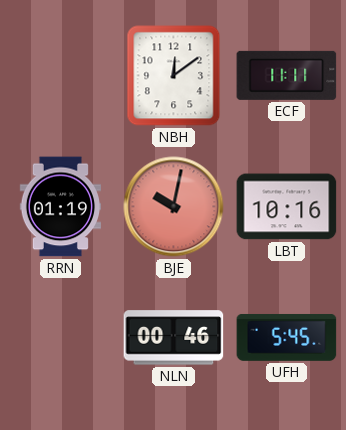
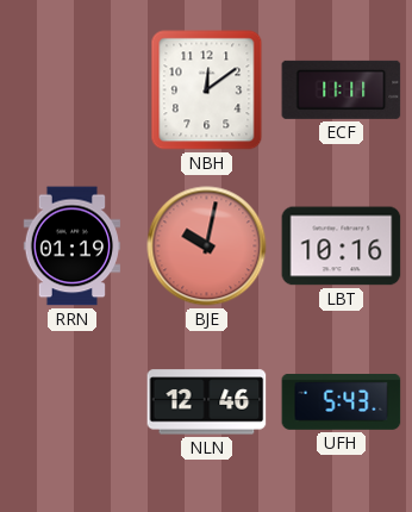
NLN: 00:46 -> 12:46
UFH: 5:45 -> 5:43
